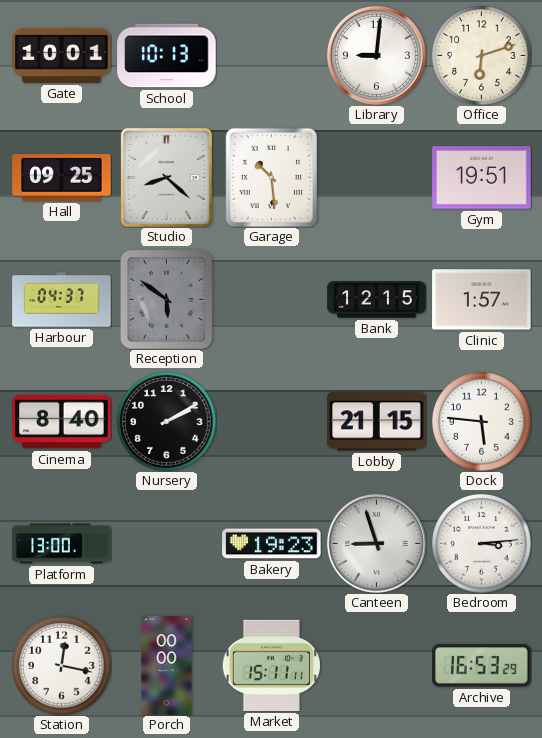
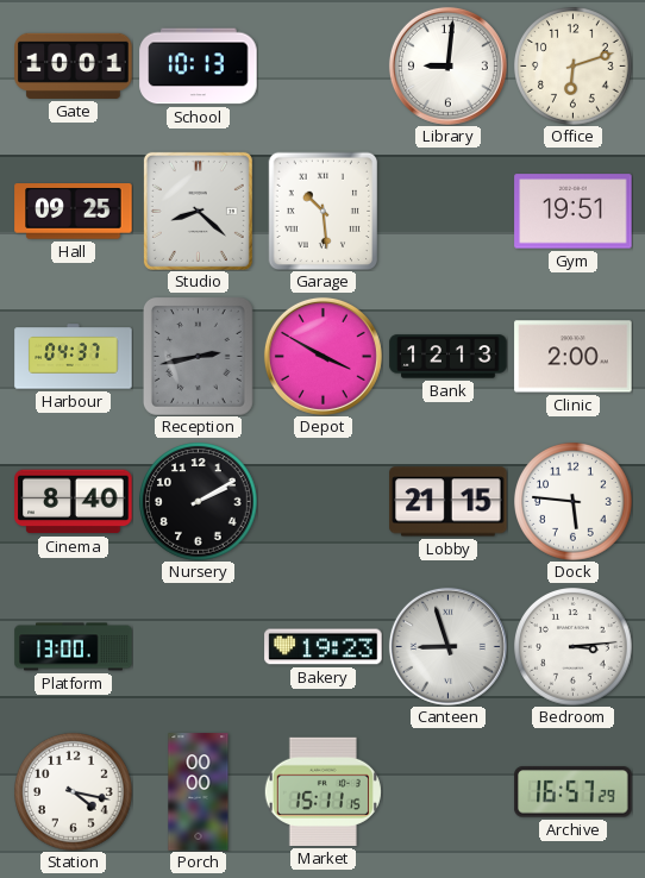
Reception: 5:51 -> 2:43
Depot: none -> 3:50
Bank: 12:15 -> 12:13
Clinic: 1:57 -> 2:00
Station: 12:17 -> 4:17
Market: 15:11:11 -> 15:11:15
Archive: 16:53 -> 16:57
